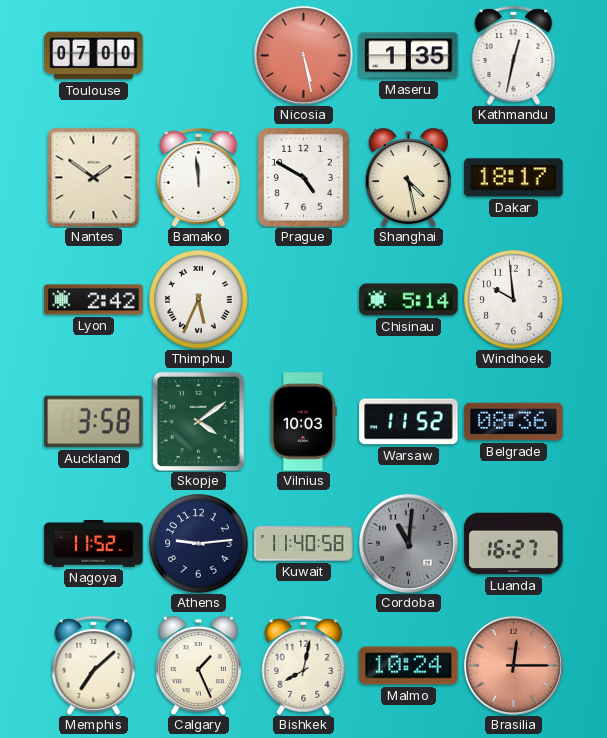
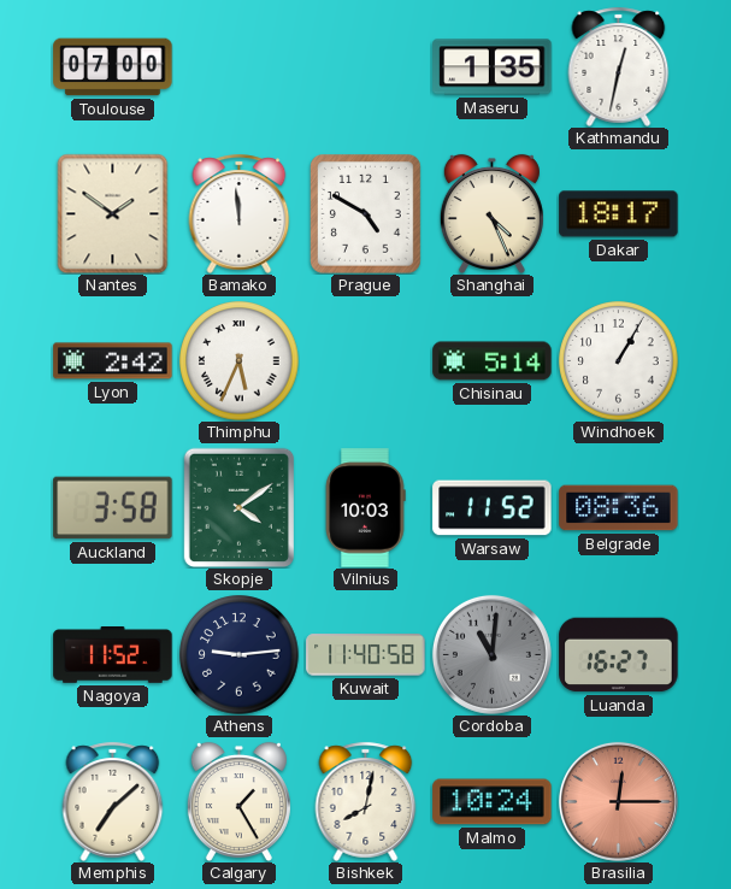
Nicosia: 5:28 -> none
Shanghai: 4:28 -> 4:26
Windhoek: 9:59 -> 1:05
Calgary: 1:26 -> 1:25
